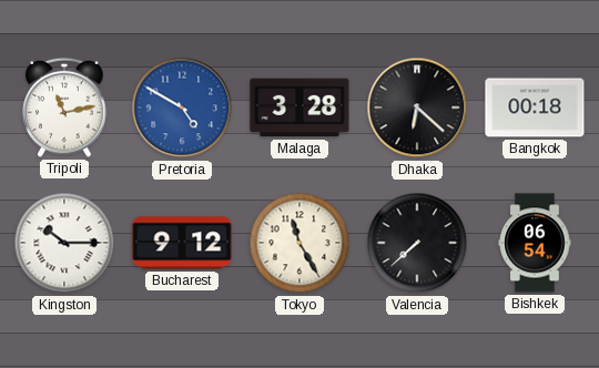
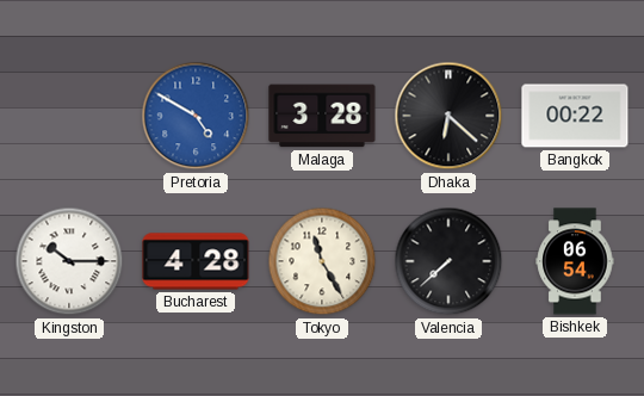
Tripoli: 11:13 -> none
Bangkok: 00:18 -> 00:22
Bucharest: 9:12 -> 4:28
